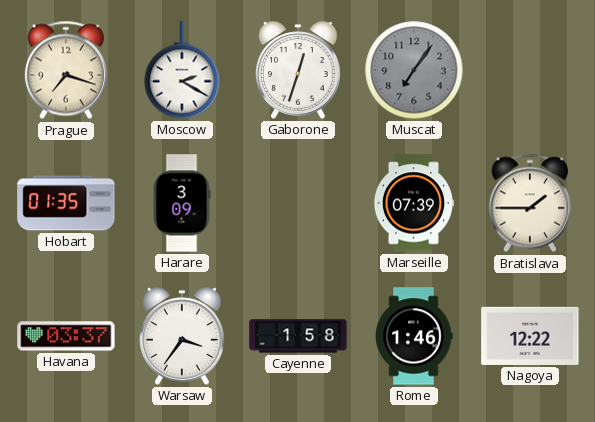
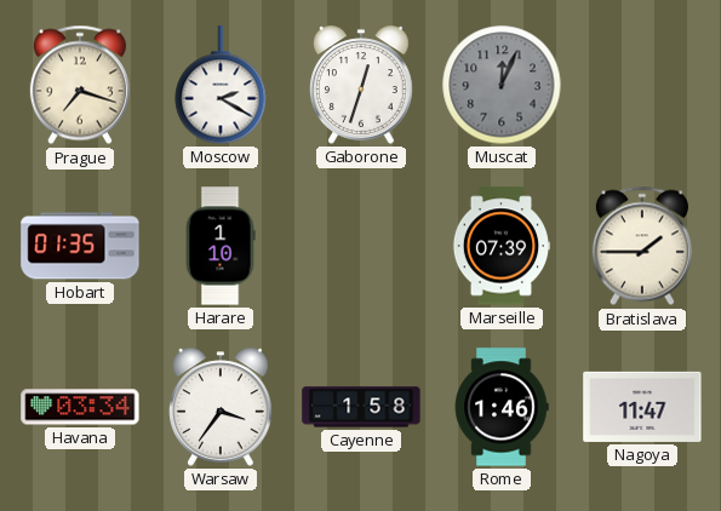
Muscat: 7:06 -> 12:04
Harare: 3:09 -> 1:10
Havana: 03:37 -> 03:34
Nagoya: 12:22 -> 11:47
